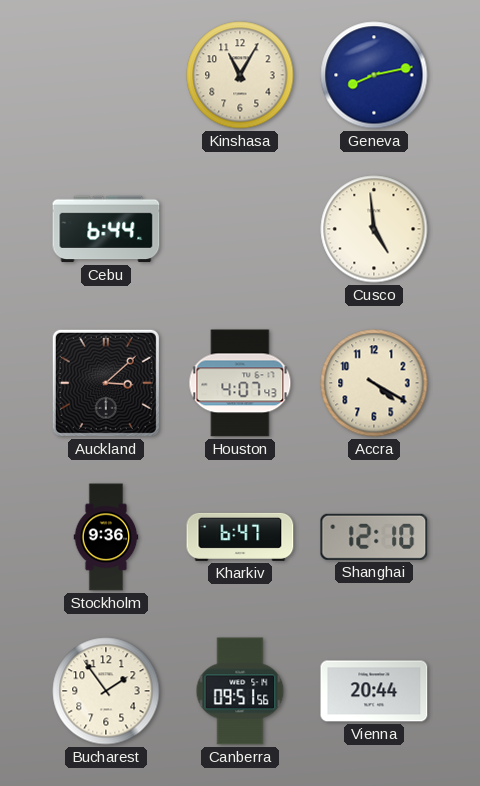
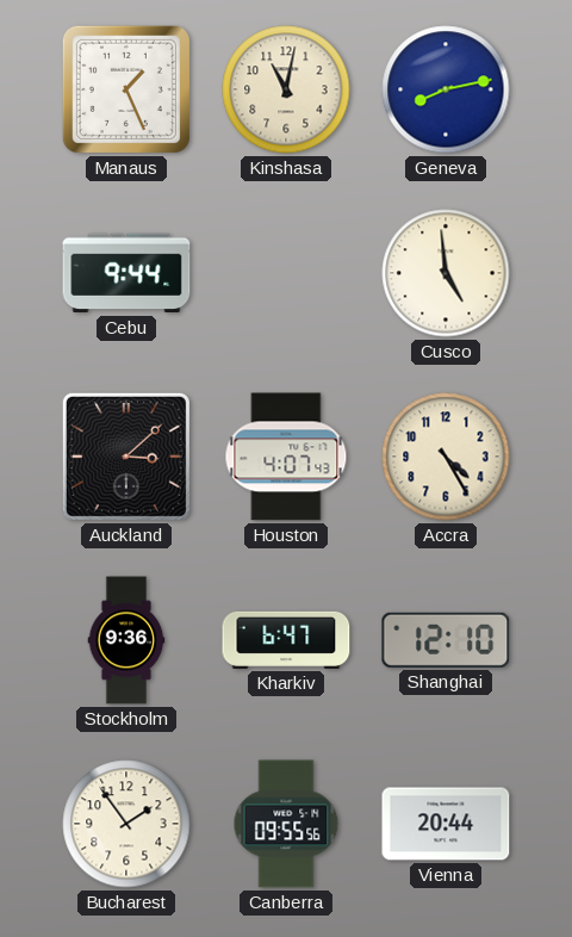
Manaus: none -> 1:26
Kinshasa: 11:05 -> 11:02
Cebu: 6:44 -> 9:44
Accra: 4:20 -> 4:25
Canberra: 09:51 -> 09:55
